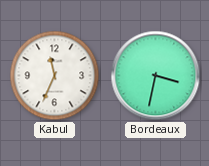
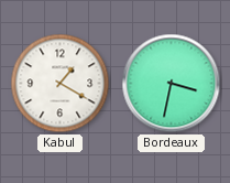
Kabul: 11:34 -> 1:20
